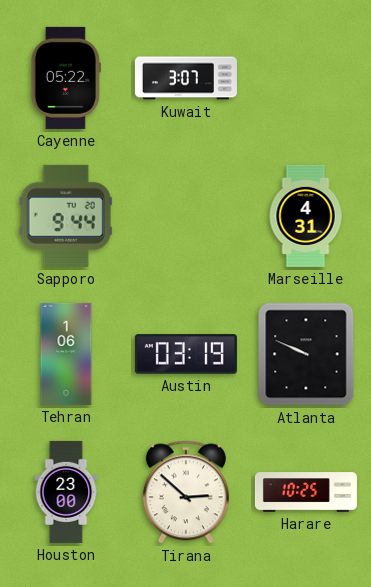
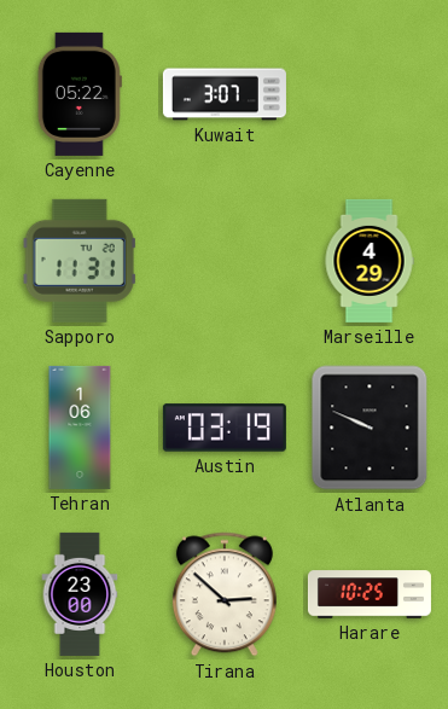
Sapporo: 9:44 -> 11:31
Marseille: 4:31 -> 4:29
